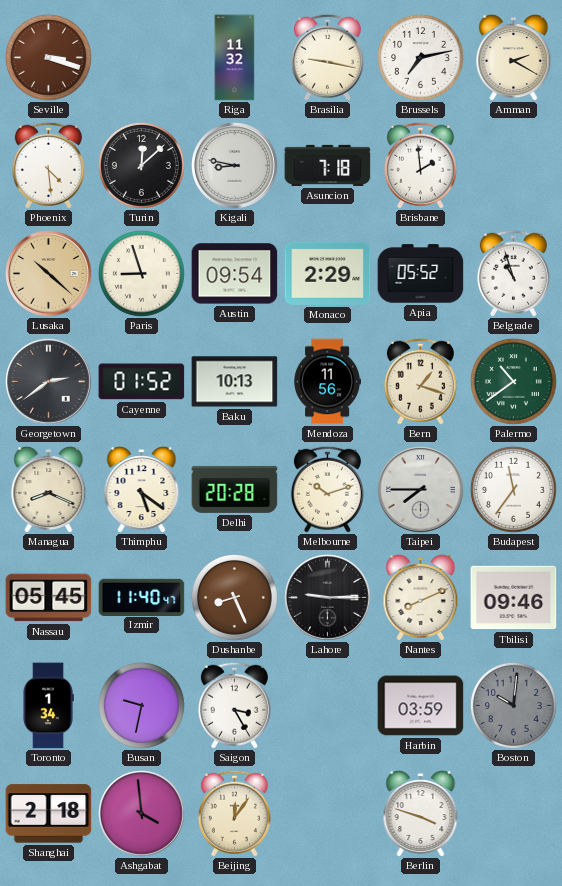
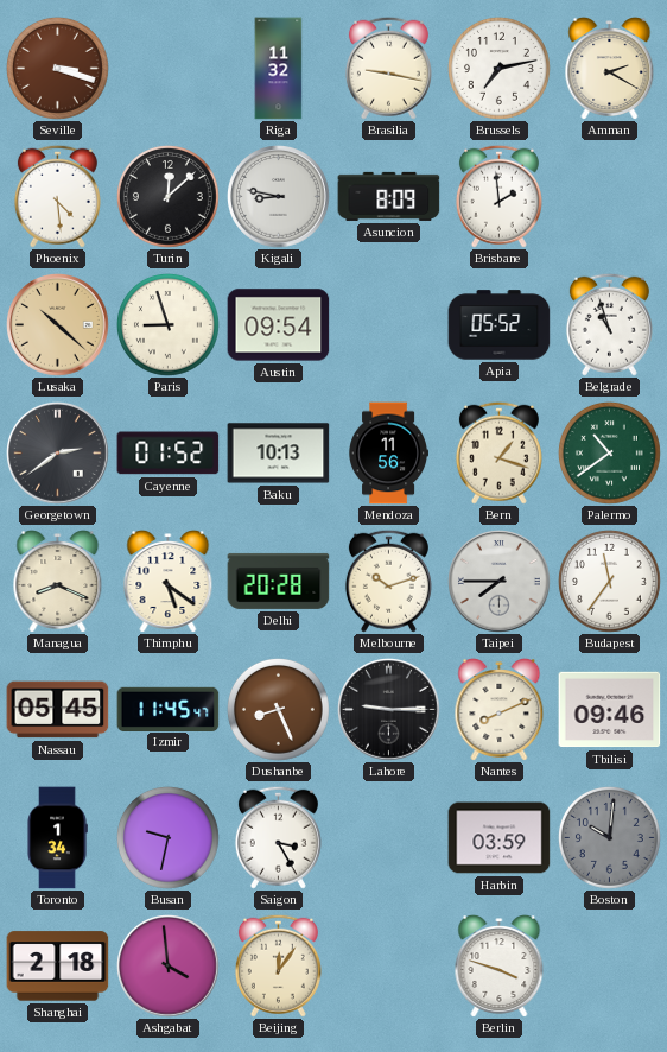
Asuncion: 7:18 -> 8:09
Monaco: 2:29 -> none
Izmir: 11:40 -> 11:45
